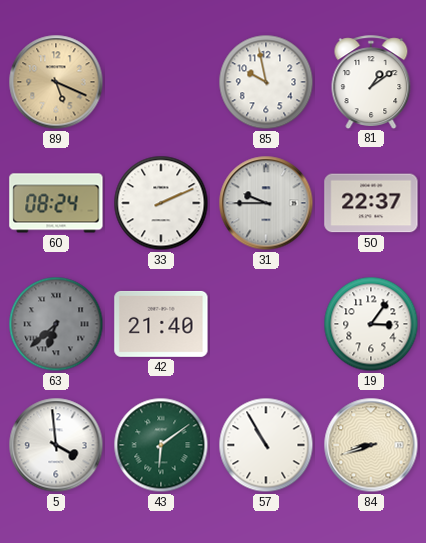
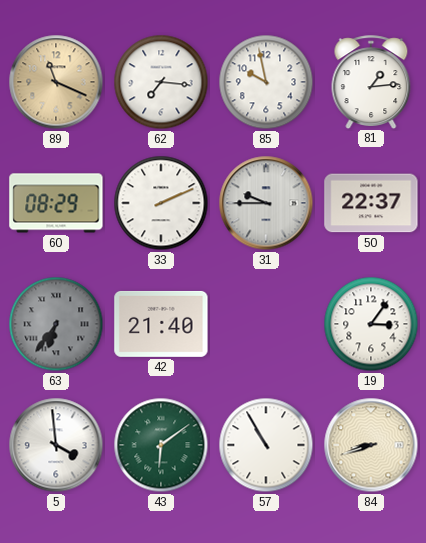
89: 5:19 -> 11:19
62: none -> 7:16
81: 1:09 -> 1:14
60: 08:24 -> 08:29
63: 6:38 -> 6:36
